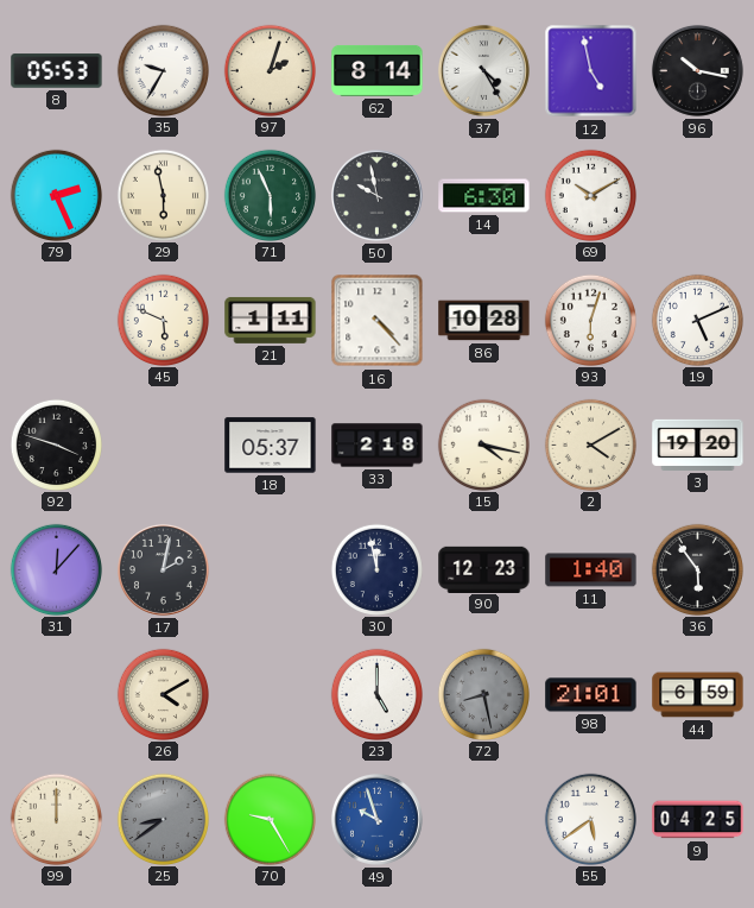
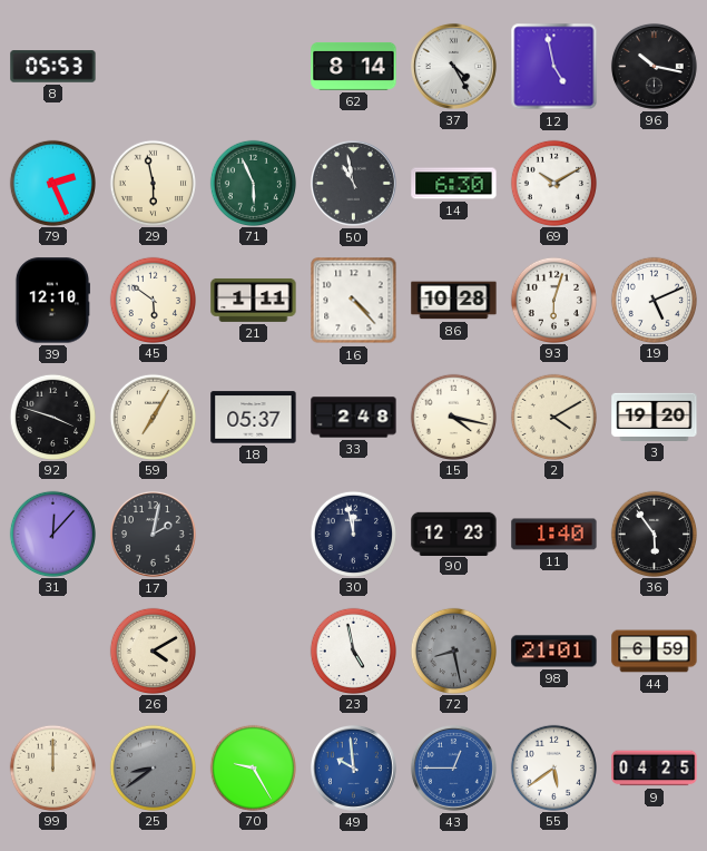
35: 9:35 -> none
97: 2:03 -> none
50: 9:58 -> 10:58
39: none -> 12:10
45: 5:49 -> 5:51
59: none -> 7:05
33: 2:18 -> 2:48
23: 5:00 -> 4:58
49: 9:57 -> 9:59
43: none -> 12:45
